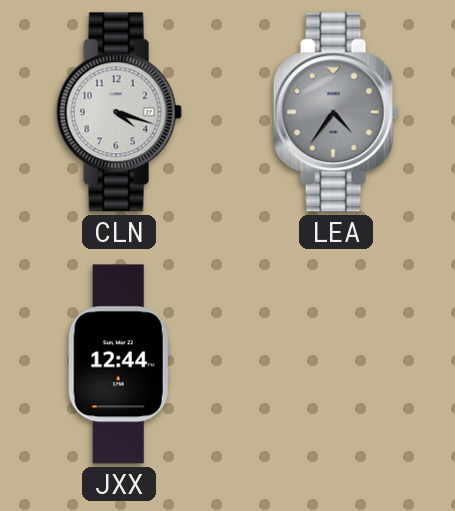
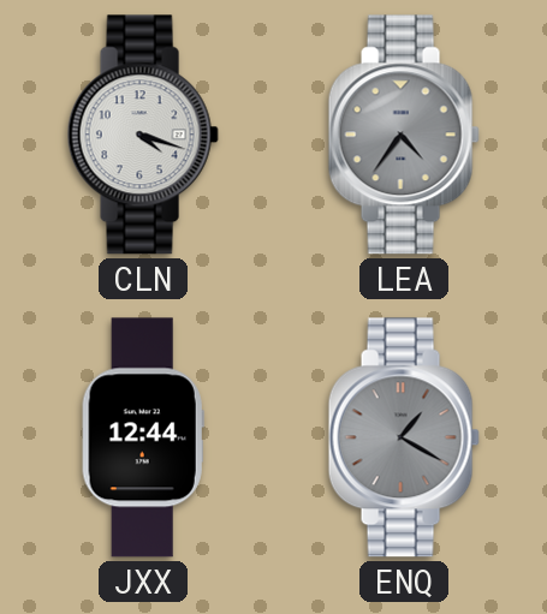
ENQ: none -> 1:20
